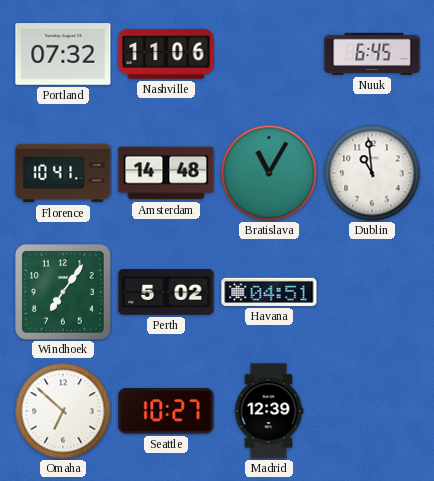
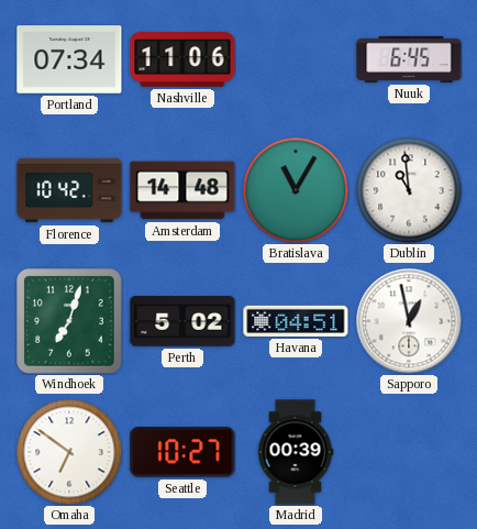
Portland: 07:32 -> 07:34
Florence: 10:41 -> 10:42
Windhoek: 7:06 -> 7:03
Sapporo: none -> 12:58
Omaha: 6:52 -> 6:51
Madrid: 12:39 -> 00:39
